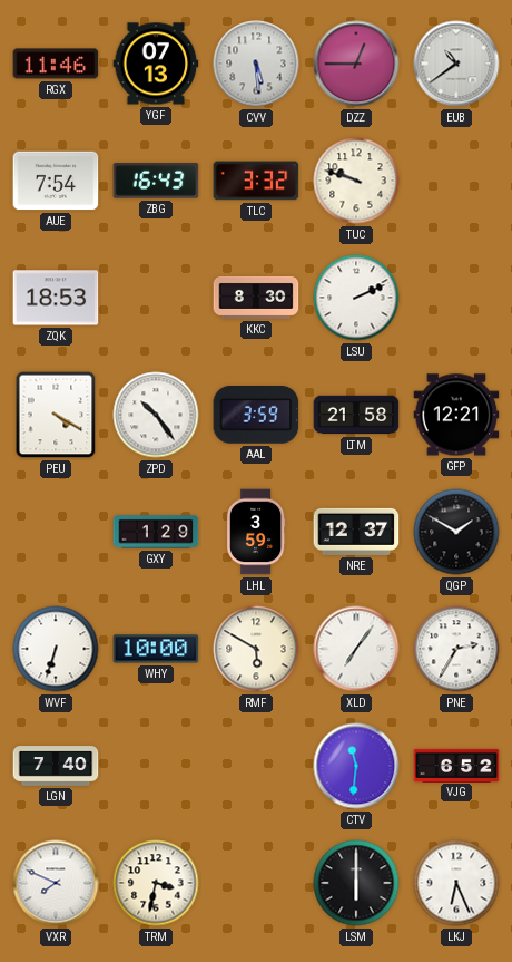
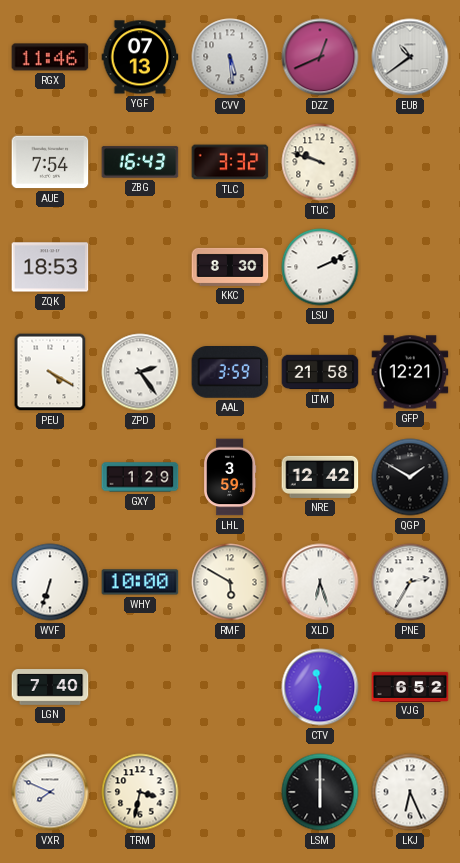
DZZ: 12:45 -> 12:41
ZPD: 10:24 -> 2:24
NRE: 12:37 -> 12:42
XLD: 7:06 -> 6:27
